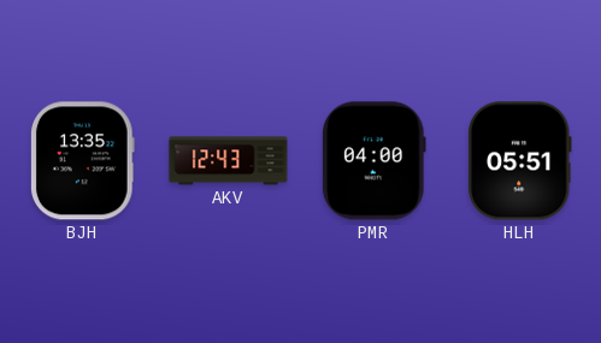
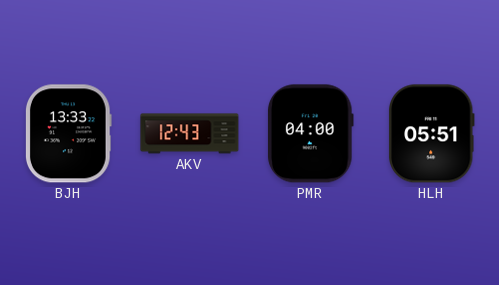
BJH: 13:35 -> 13:33
